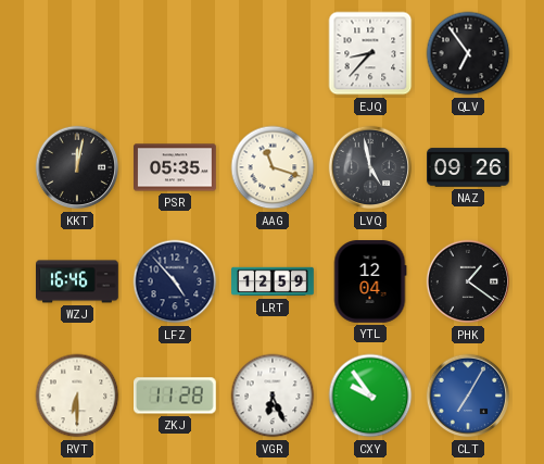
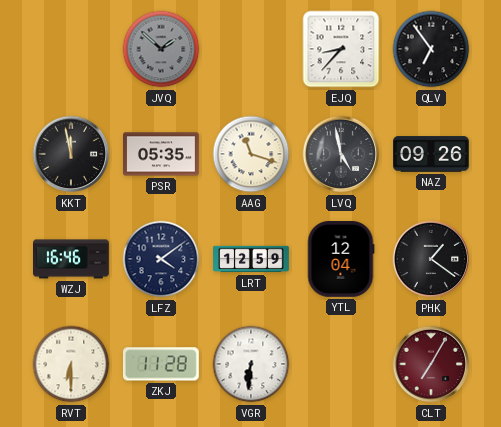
JVQ: none -> 1:52
KKT: 12:02 -> 11:58
LFZ: 4:53 -> 4:09
VGR: 6:26 -> 6:31
CXY: 9:54 -> none
CLT dial: blue -> burgundy
